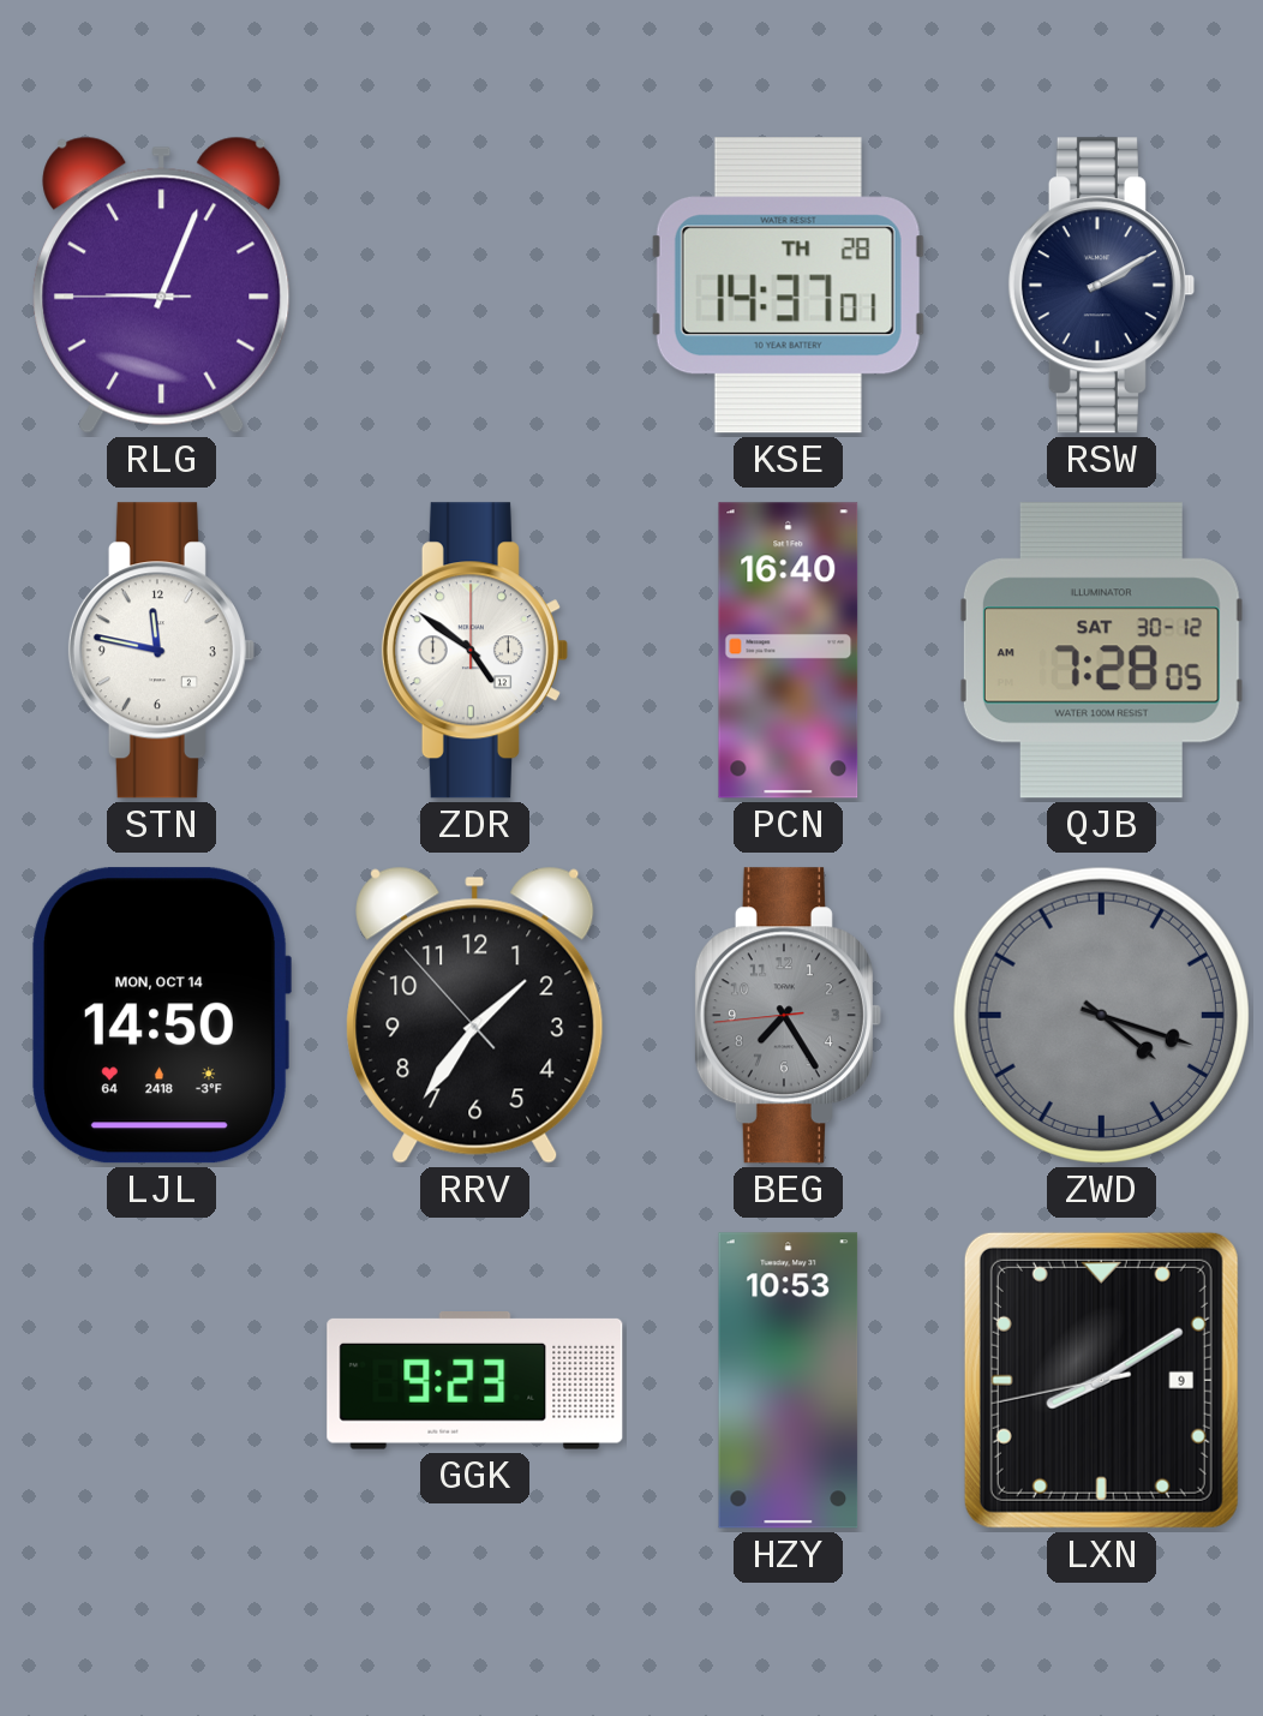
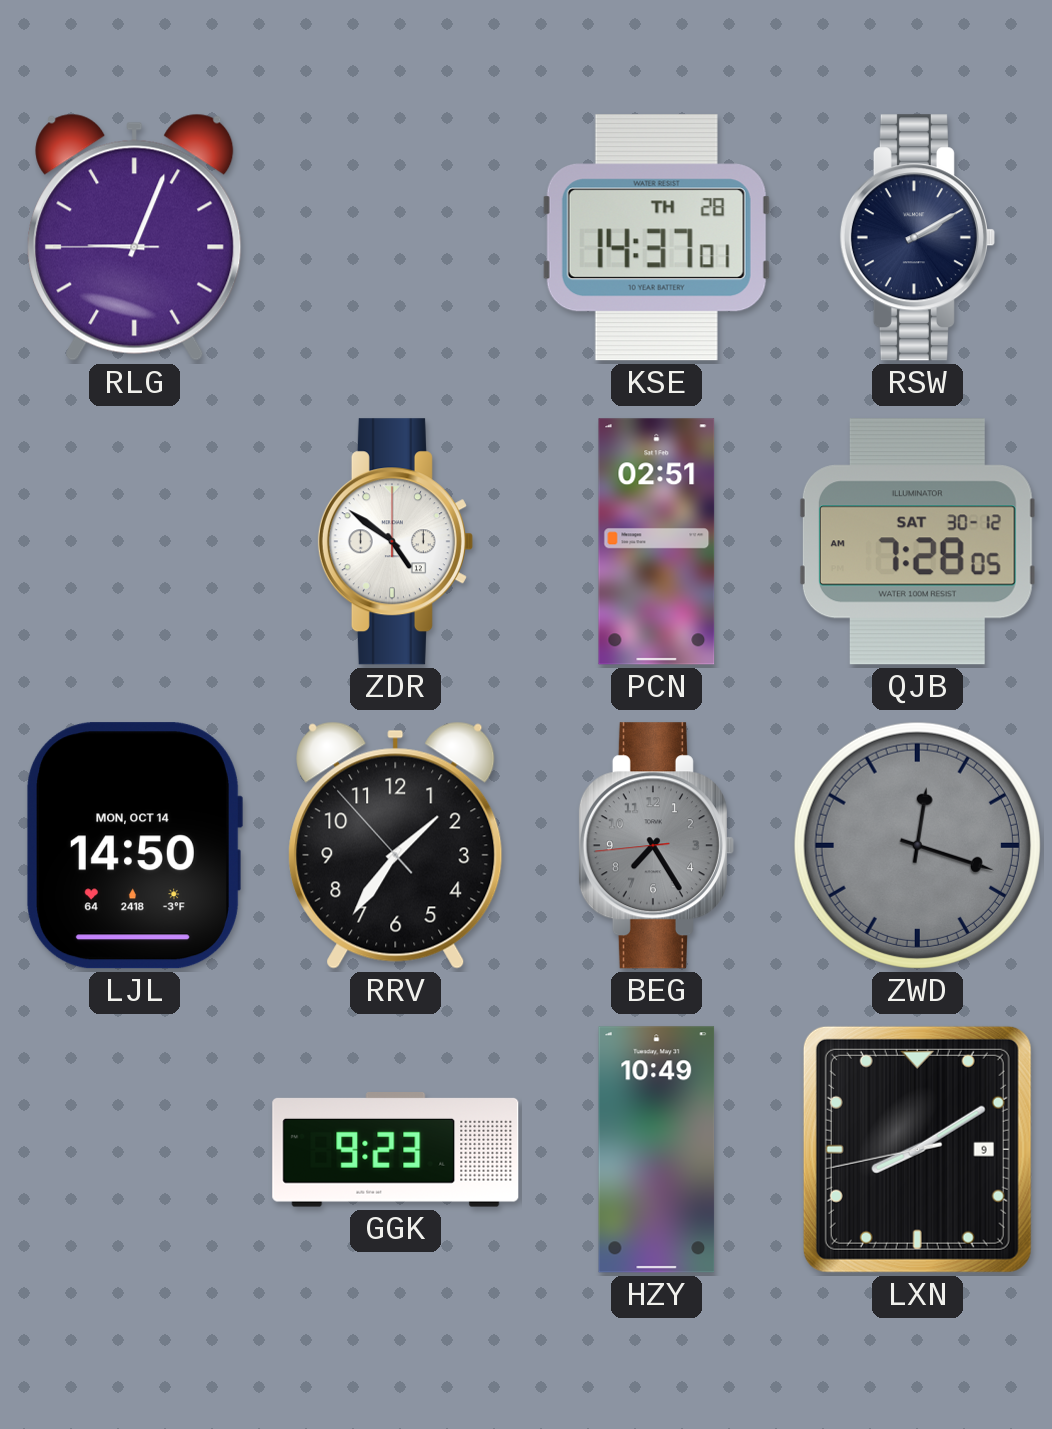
STN: 11:47 -> none
PCN: 16:40 -> 02:51
ZWD: 4:18 -> 12:18
HZY: 10:53 -> 10:49
